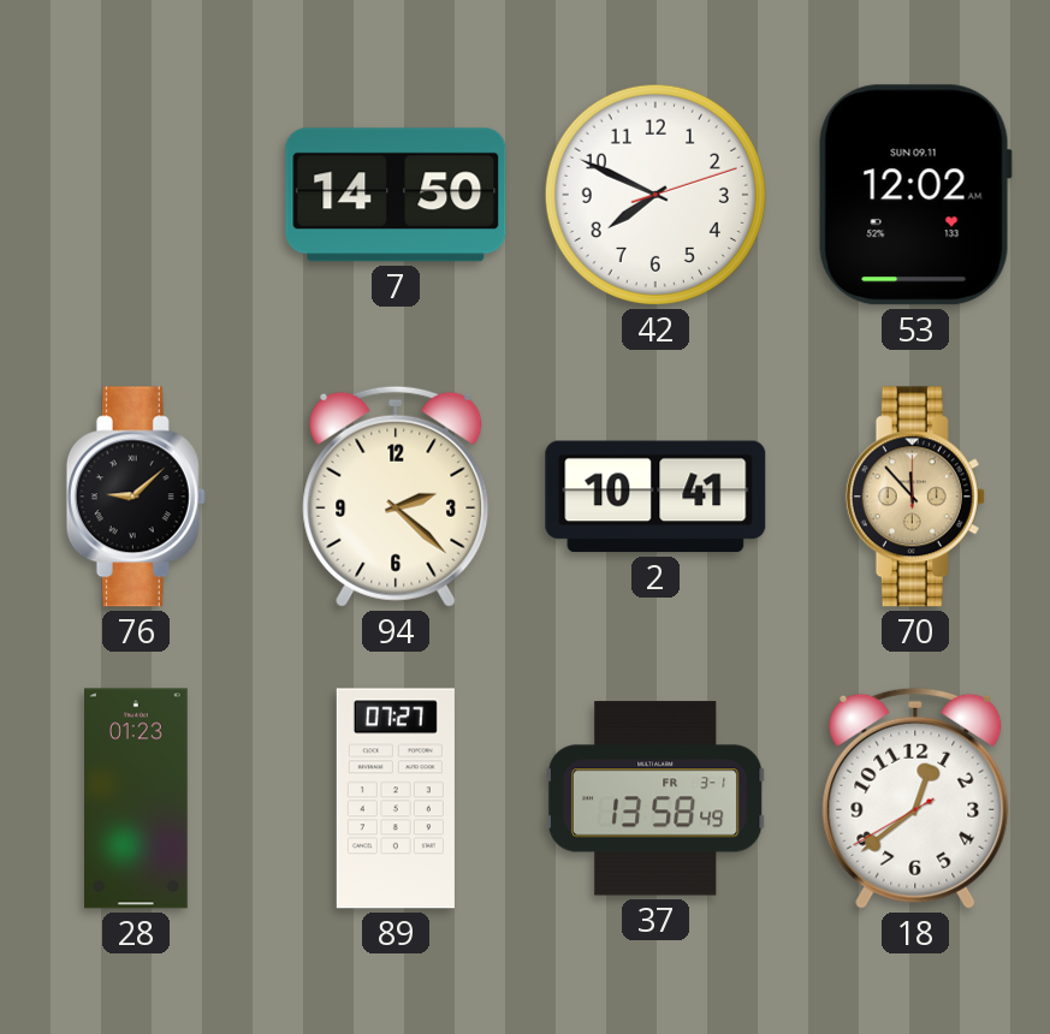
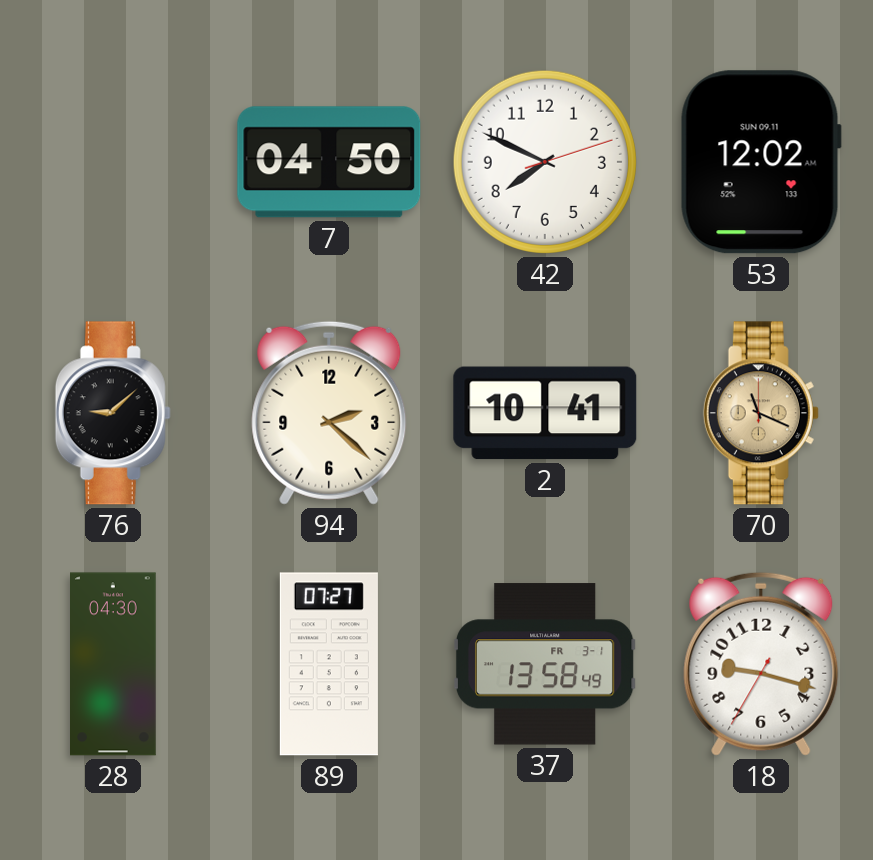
7: 14:50 -> 04:50
70: 11:53 -> 11:19
28: 01:23 -> 04:30
18: 12:38 -> 9:17
